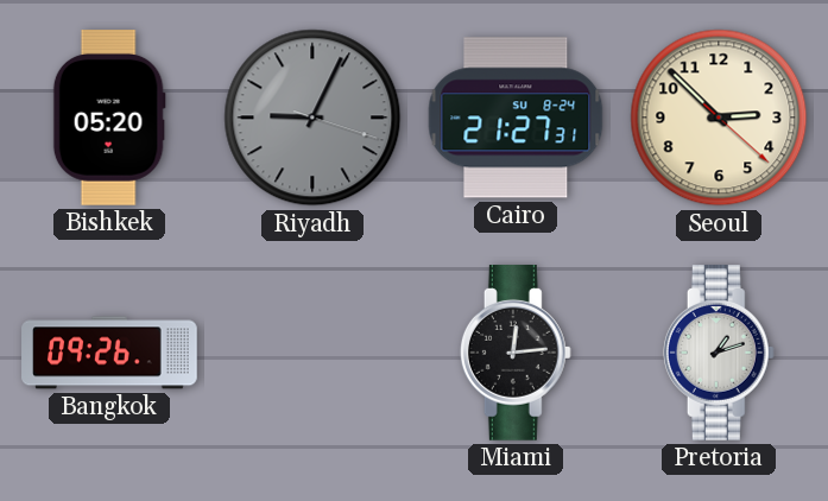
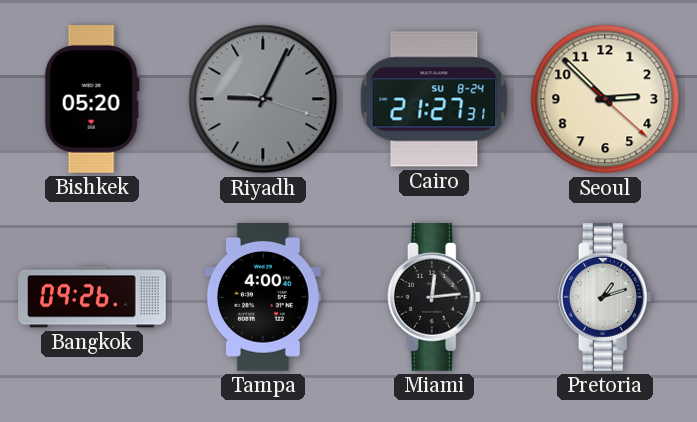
Tampa: none -> 4:00
